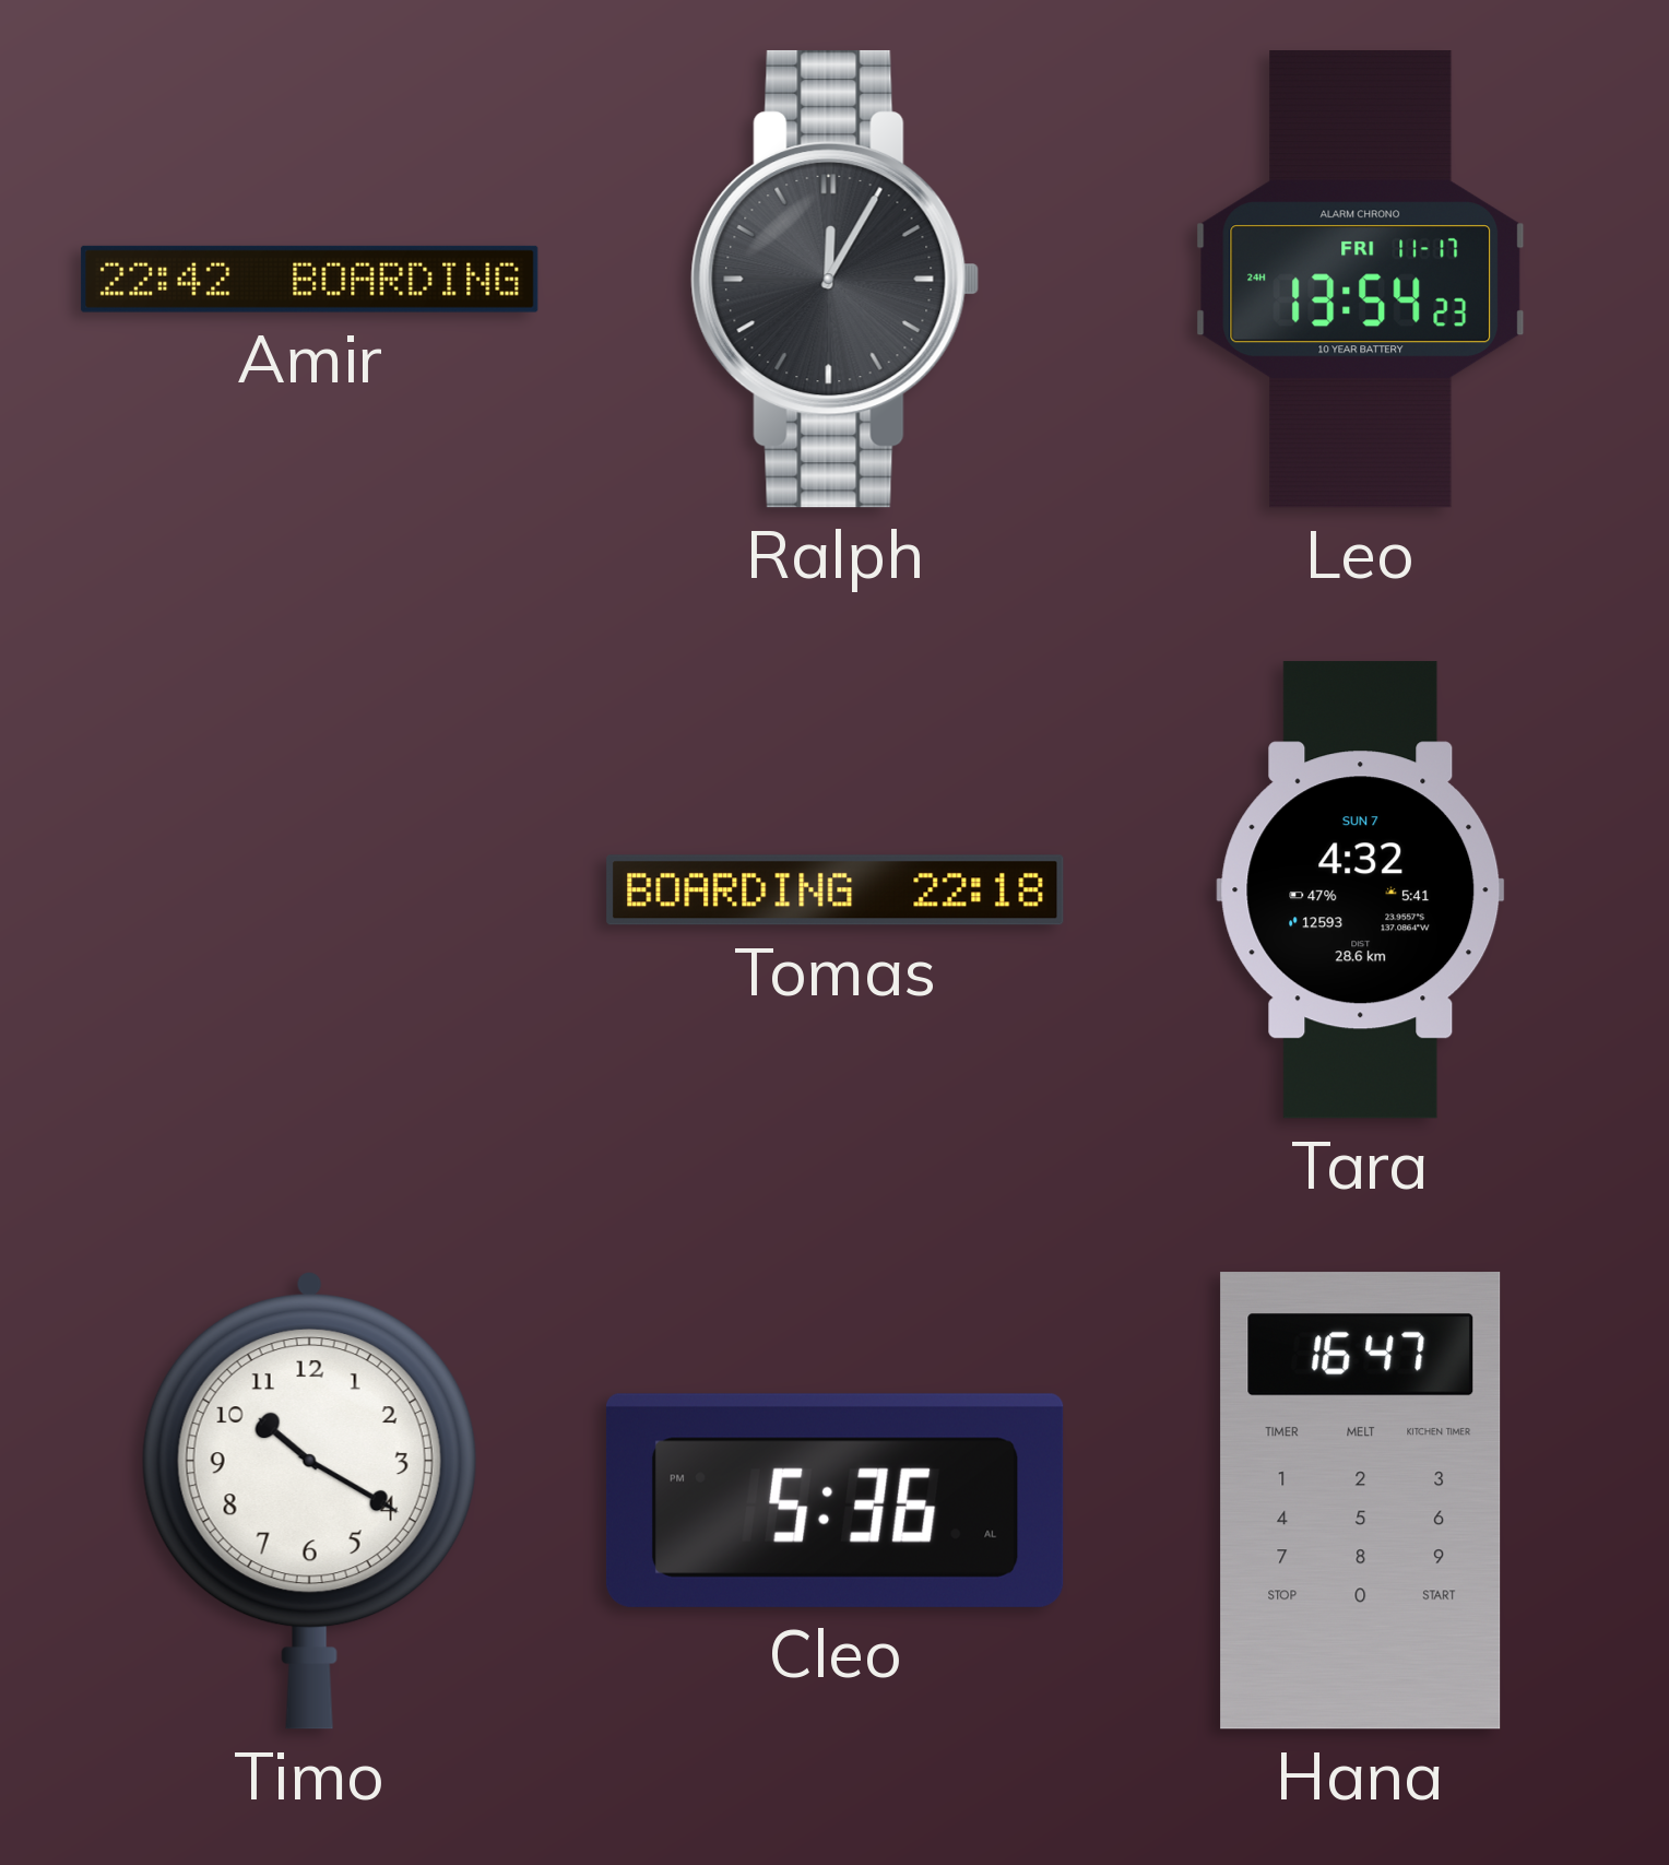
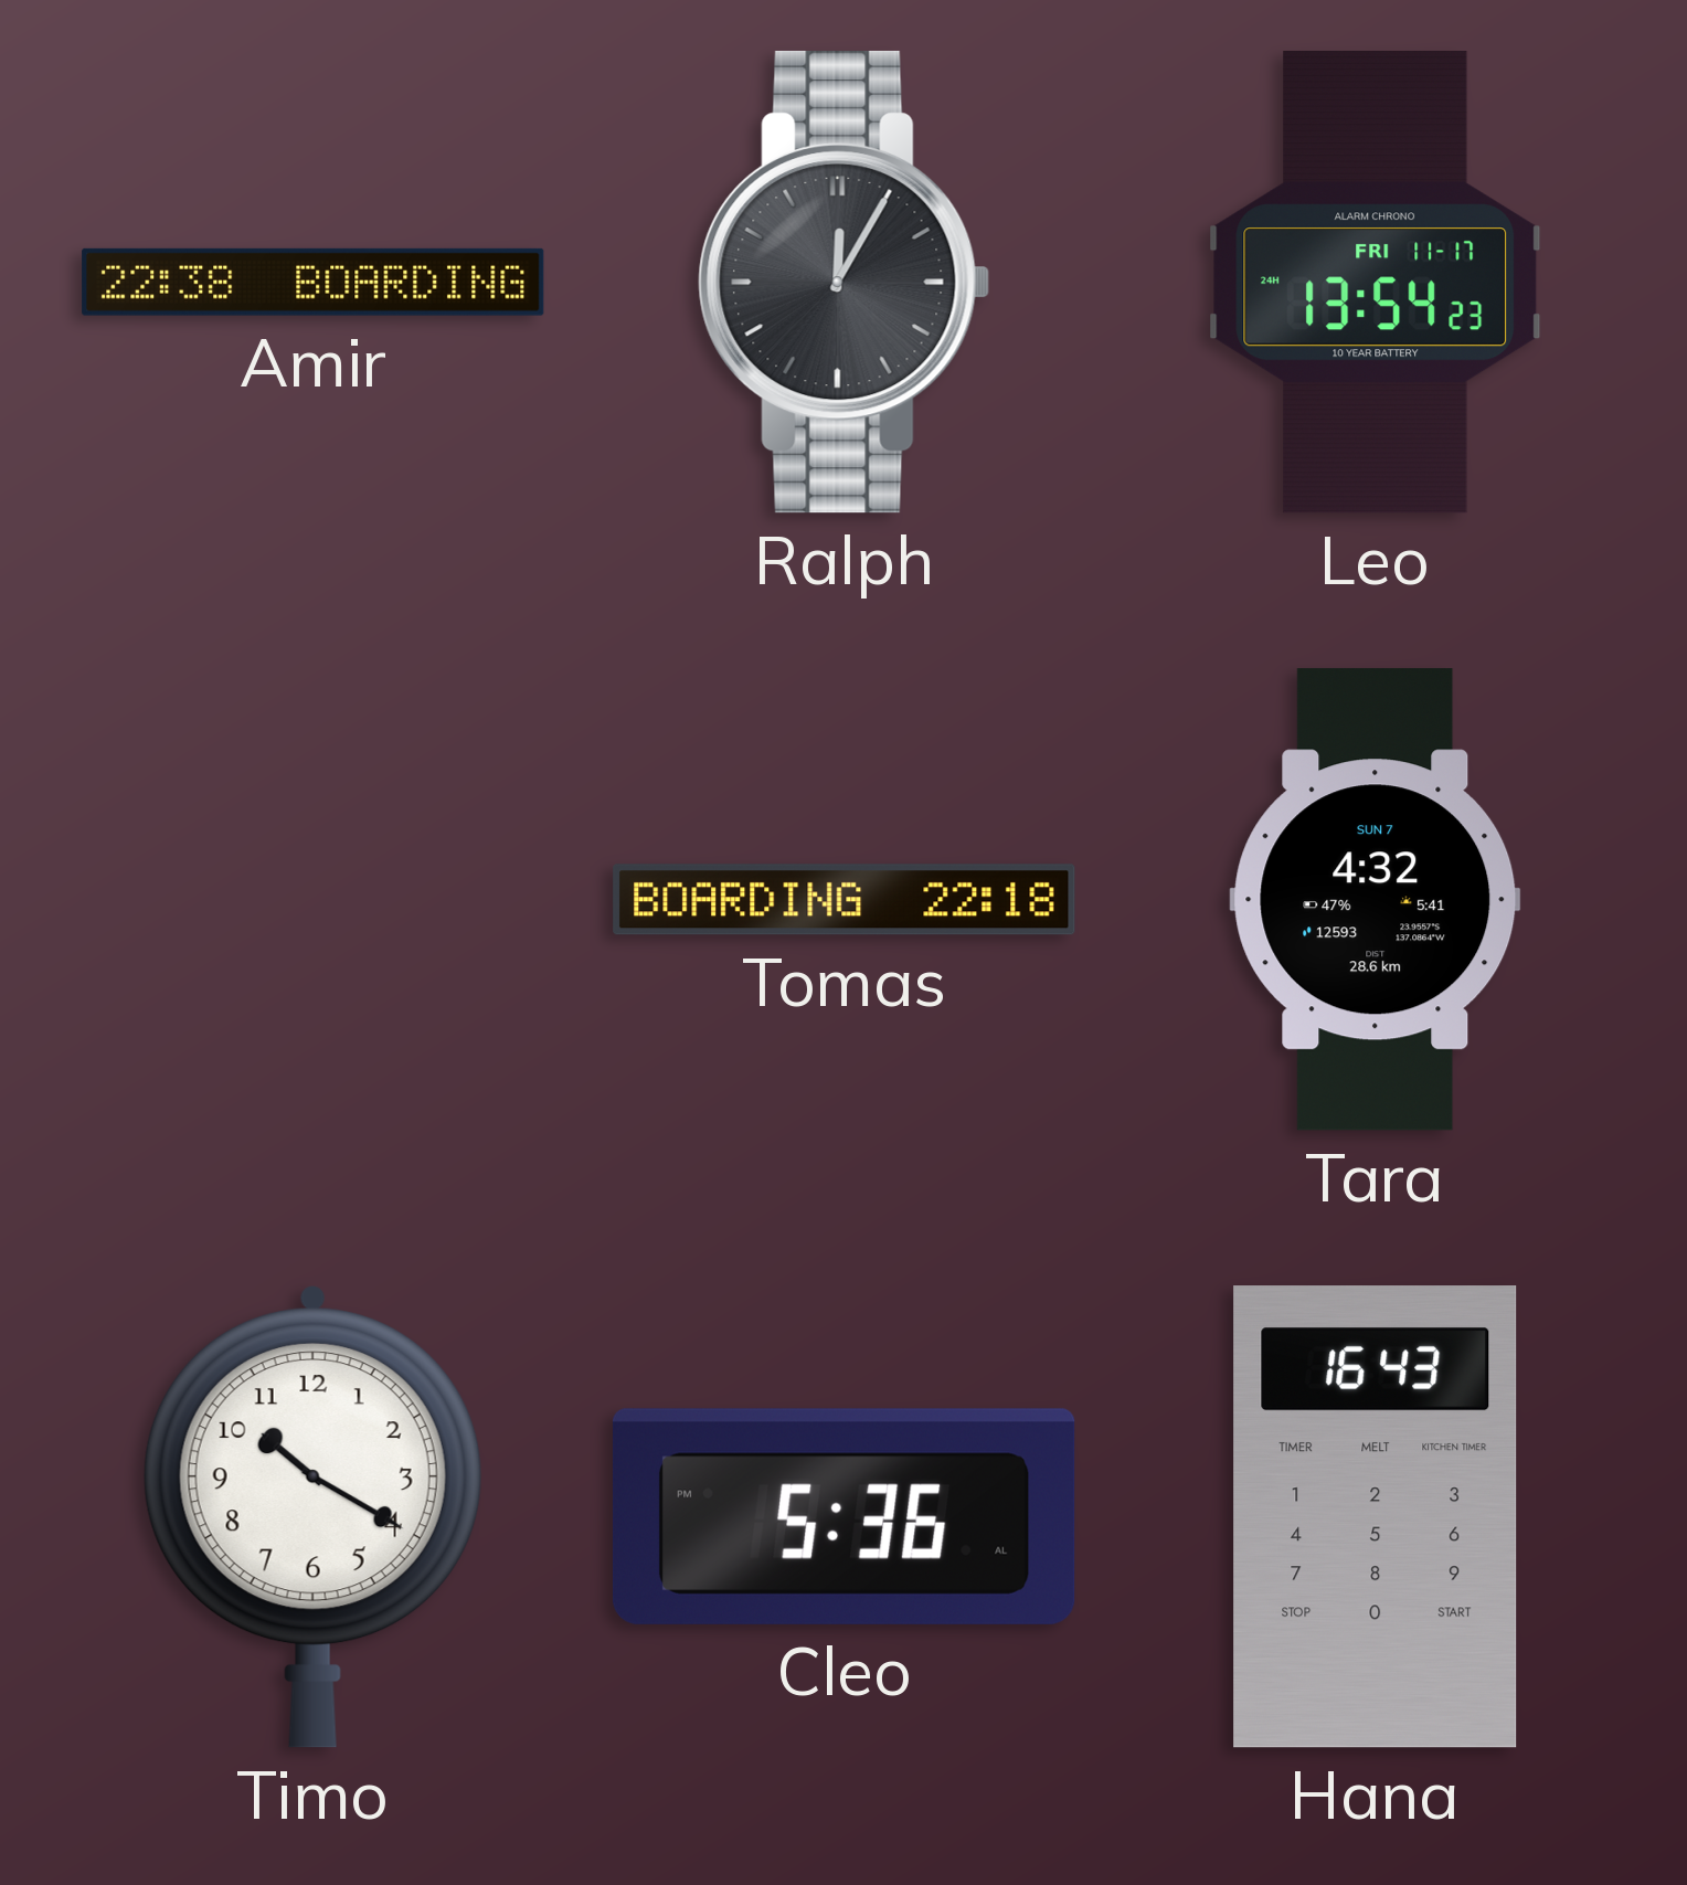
Amir: 22:42 -> 22:38
Hana: 16:47 -> 16:43
